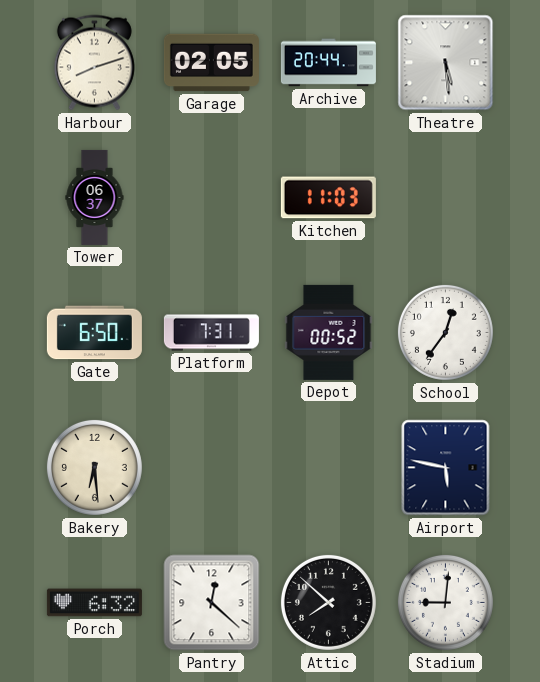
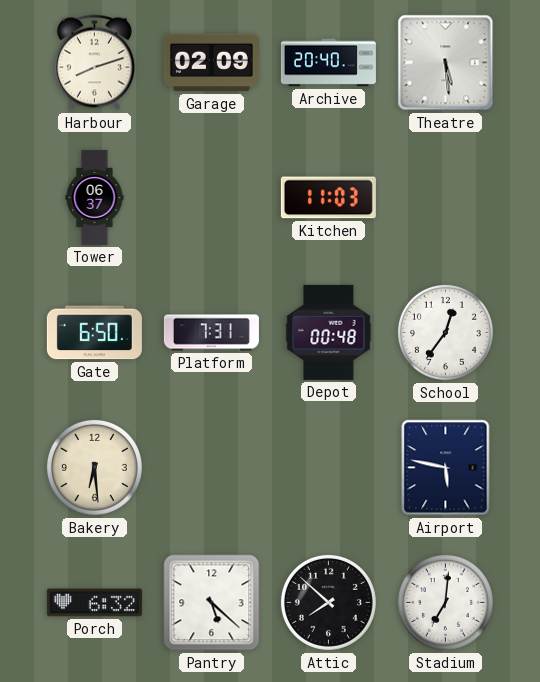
Garage: 02:05 -> 02:09
Archive: 20:44 -> 20:40
Depot: 00:52 -> 00:48
Pantry: 12:22 -> 5:22
Stadium: 9:01 -> 7:01
